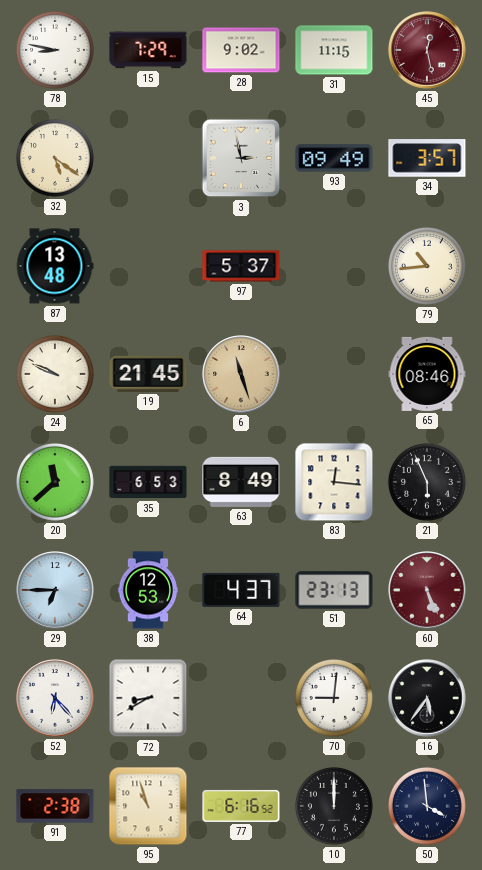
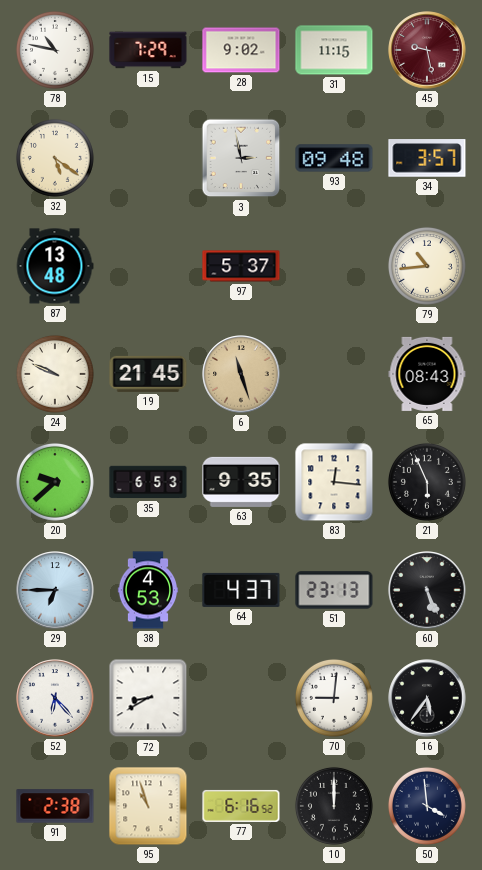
78: 8:47 -> 10:47
45: 12:28 -> 9:28
93: 09:49 -> 09:48
65: 08:46 -> 08:43
20: 11:38 -> 9:38
63: 8:49 -> 9:35
38: 12:53 -> 4:53
60 dial: burgundy -> black
